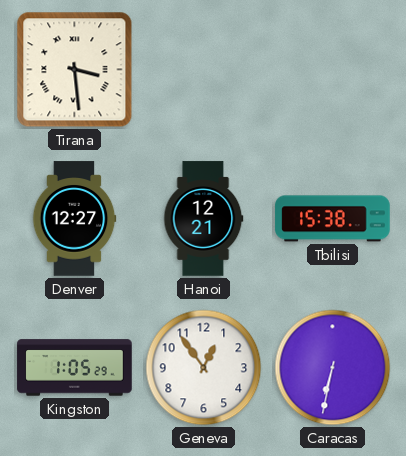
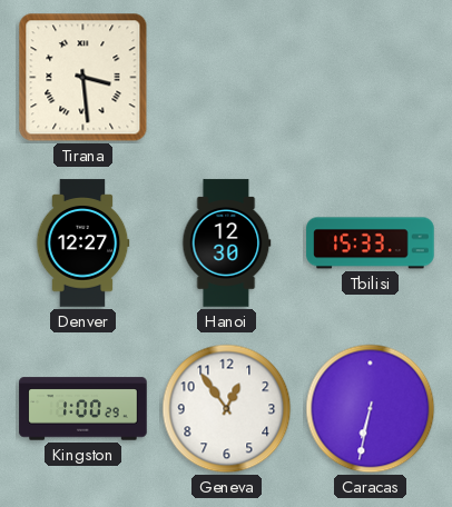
Hanoi: 12:21 -> 12:30
Tbilisi: 15:38 -> 15:33
Kingston: 1:05 -> 1:00
